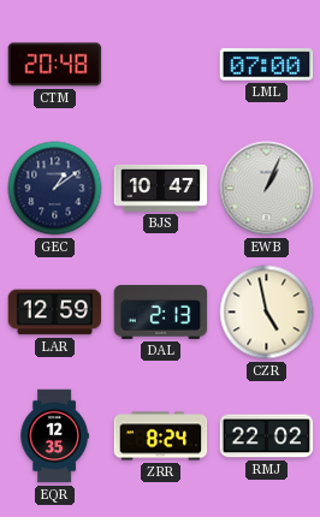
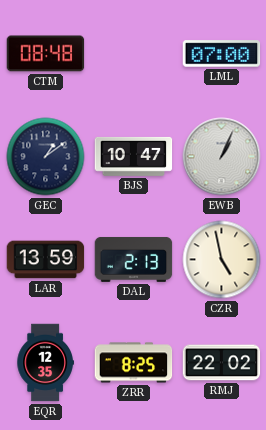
CTM: 20:48 -> 08:48
LAR: 12:59 -> 13:59
ZRR: 8:24 -> 8:25
